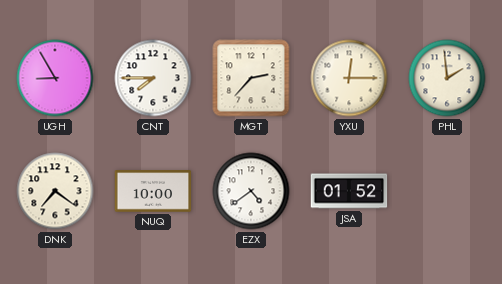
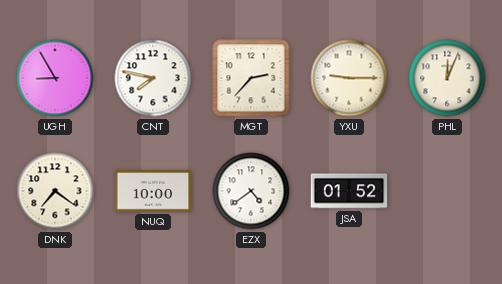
CNT: 7:45 -> 7:47
YXU: 12:15 -> 9:15
PHL: 1:59 -> 12:04
